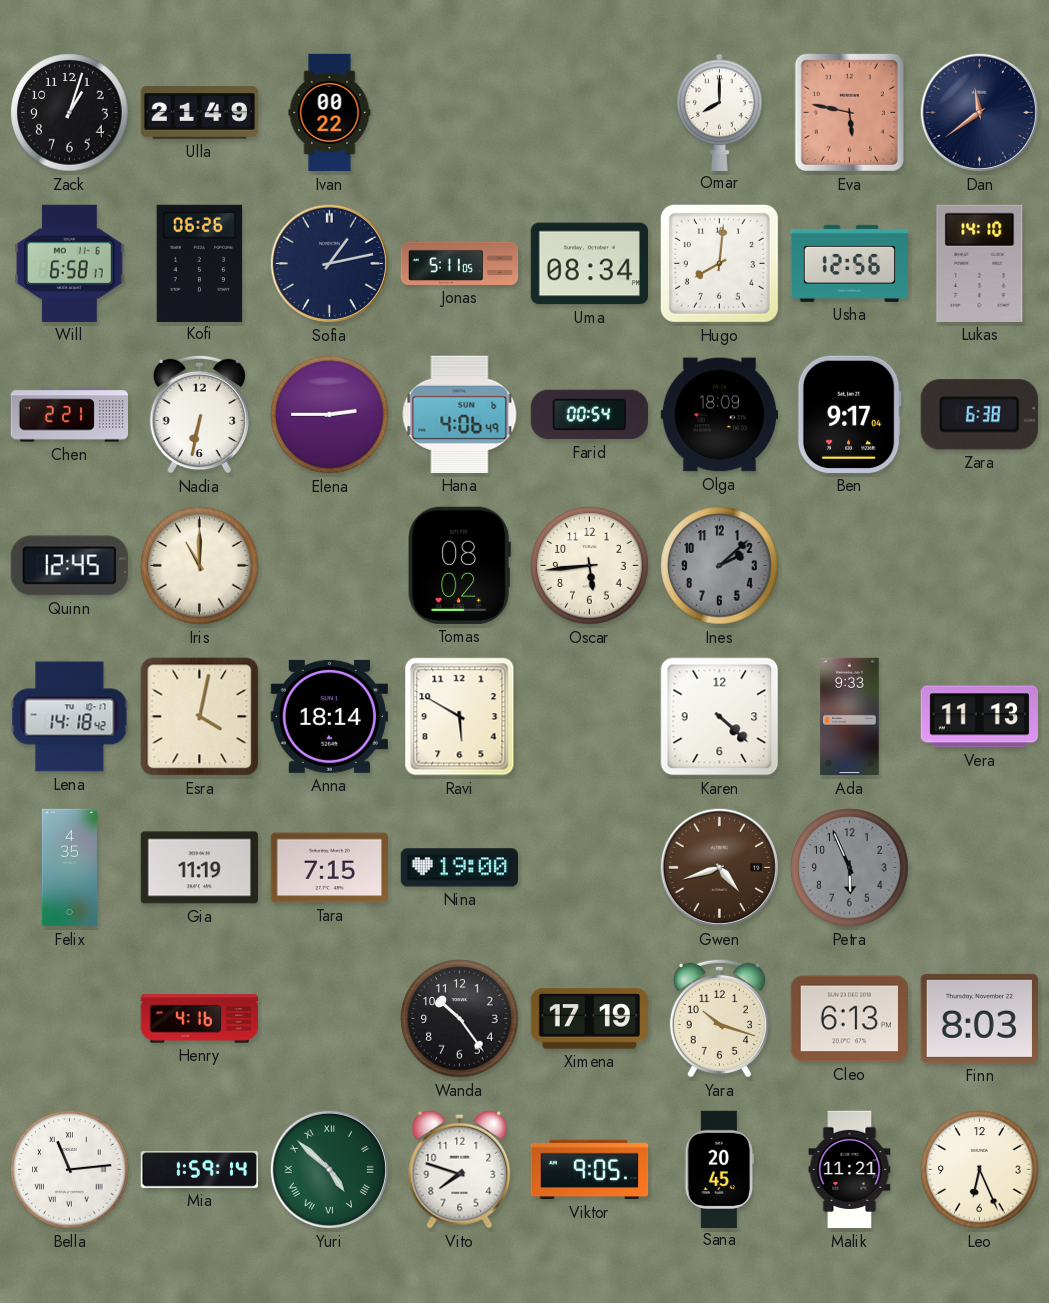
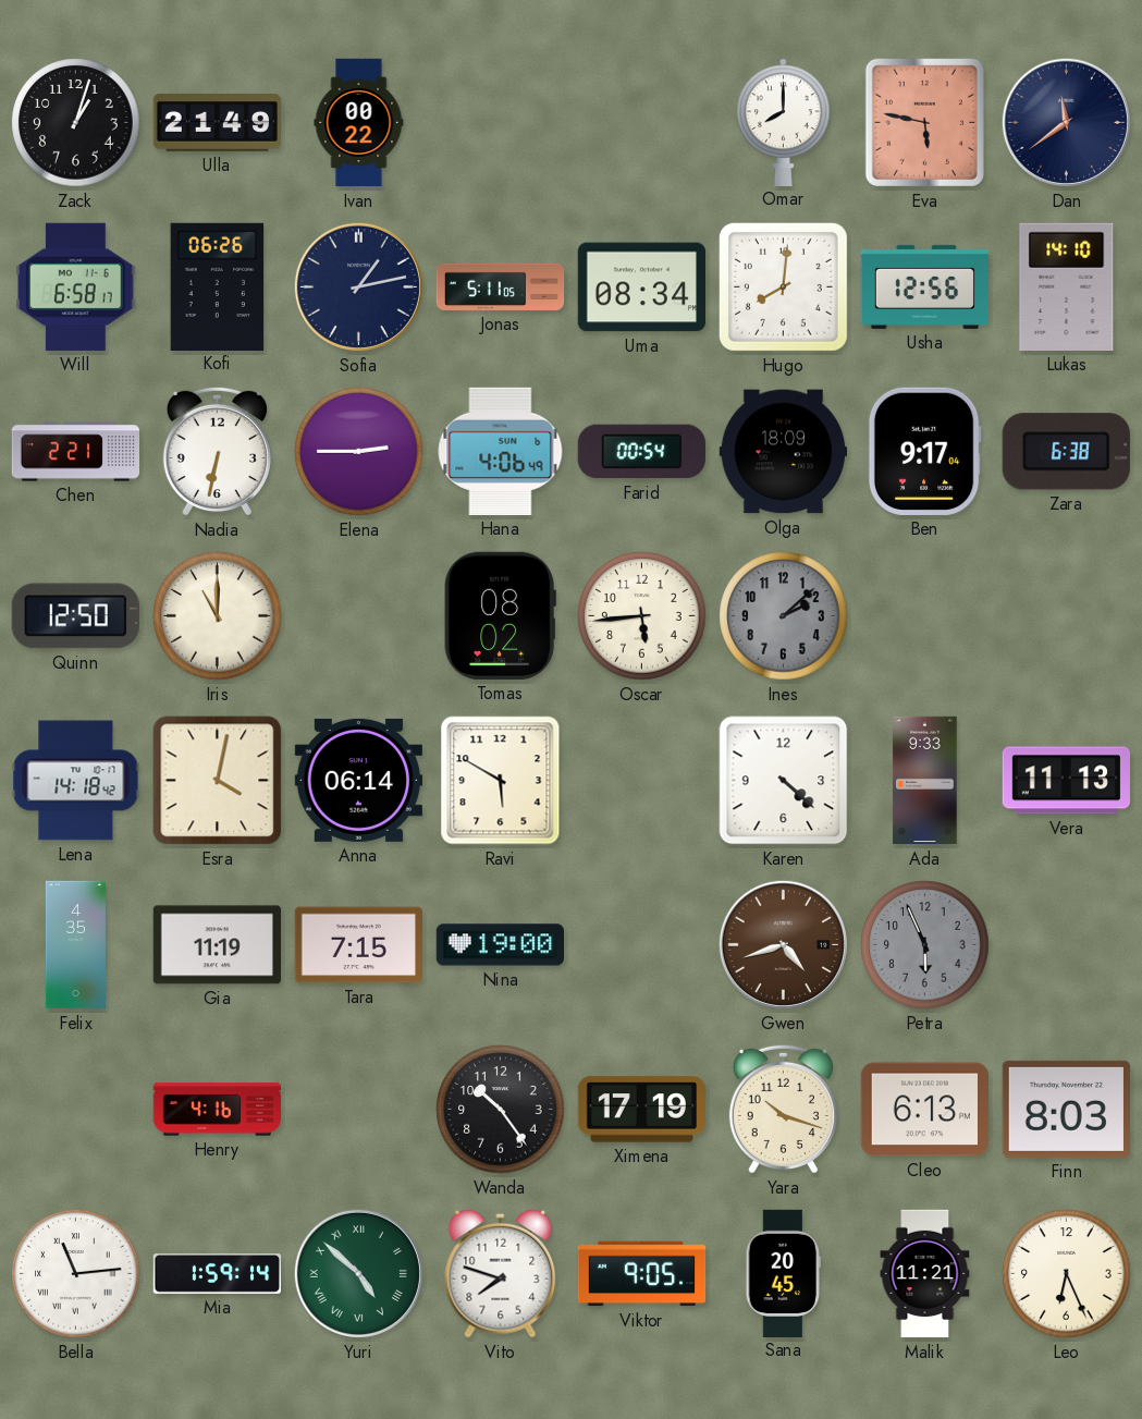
Quinn: 12:45 -> 12:50
Anna: 18:14 -> 06:14
